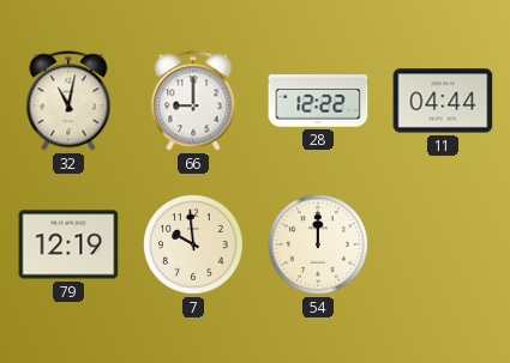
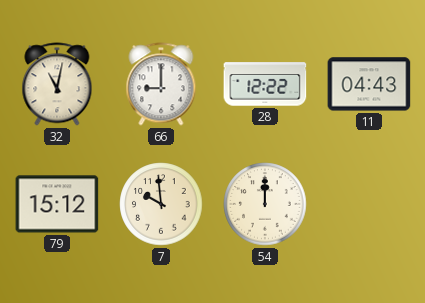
11: 04:44 -> 04:43
79: 12:19 -> 15:12
